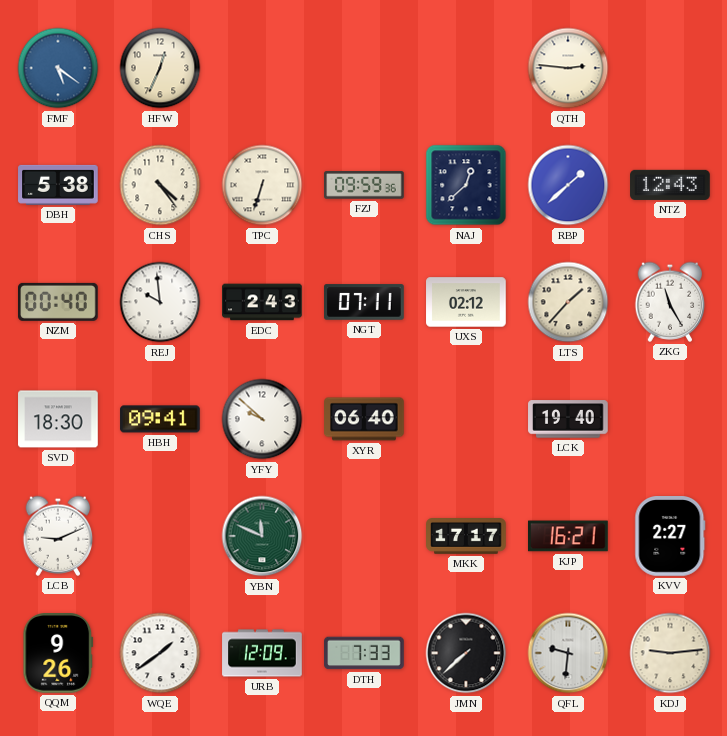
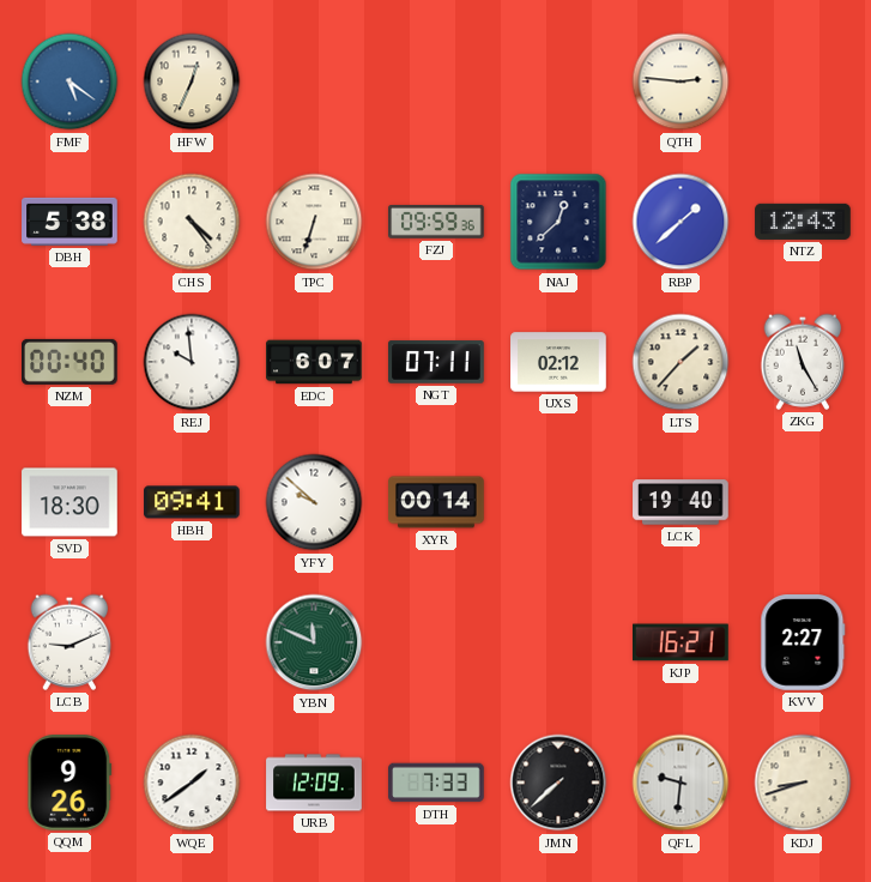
EDC: 2:43 -> 6:07
XYR: 06:40 -> 00:14
MKK: 17:17 -> none
KDJ: 9:14 -> 8:42
